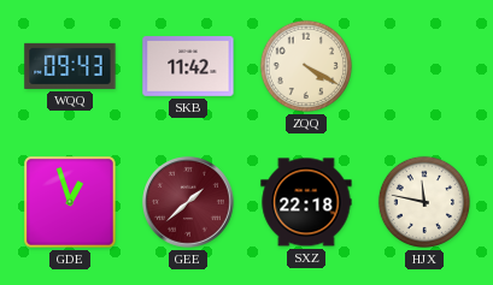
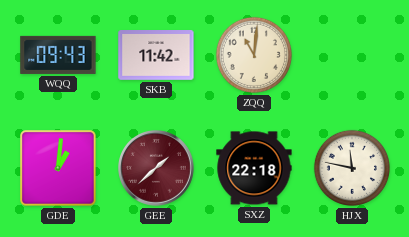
ZQQ: 4:20 -> 11:01
GDE: 12:57 -> 1:01
